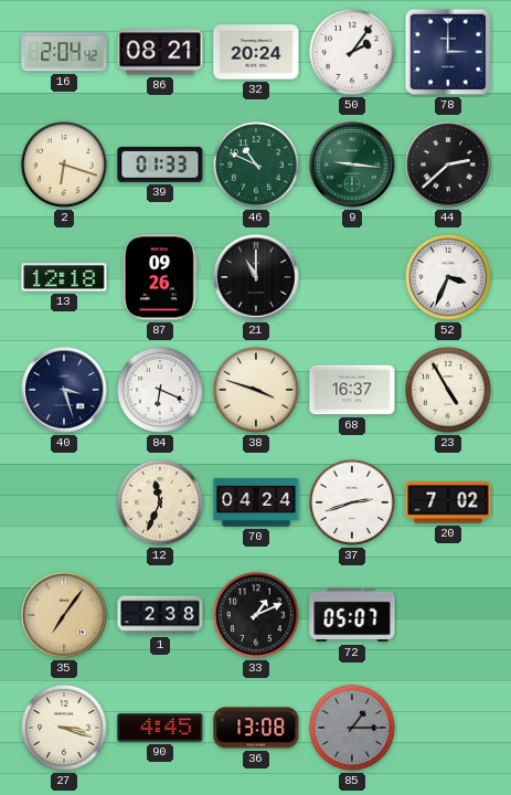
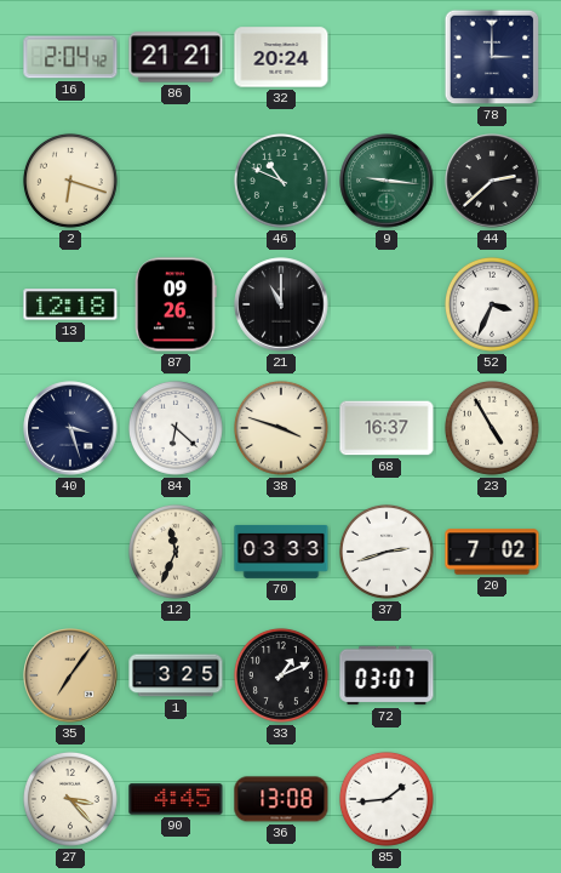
86: 08:21 -> 21:21
50: 2:06 -> none
39: 01:33 -> none
84: 6:19 -> 6:22
70: 04:24 -> 03:33
1: 2:38 -> 3:25
72: 05:07 -> 03:07
27: 3:18 -> 3:23
85: 1:15 -> 1:44
85 dial: grey -> white
